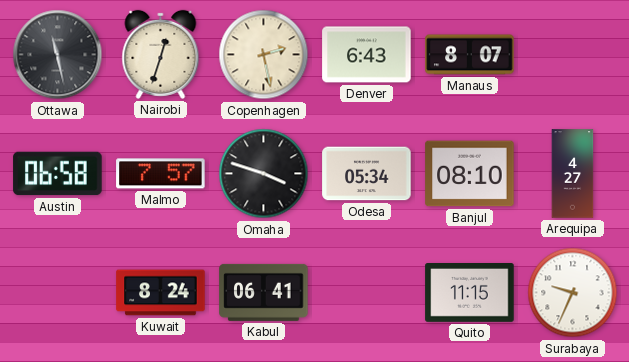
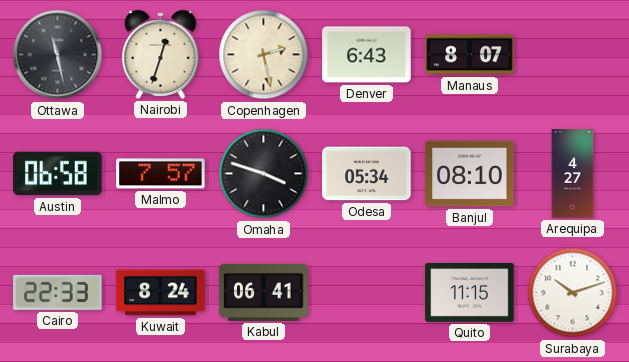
Cairo: none -> 22:33
Surabaya: 9:34 -> 10:12
